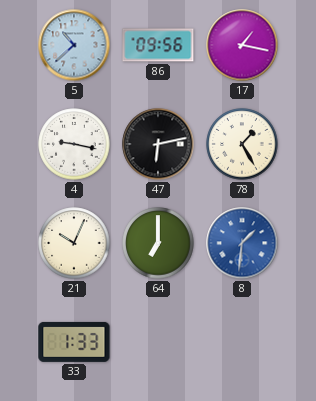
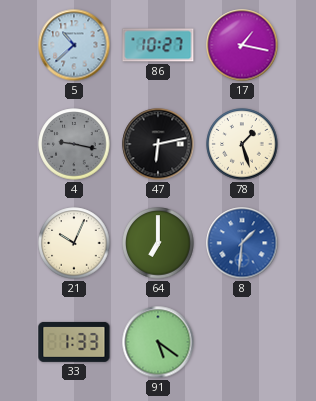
86: 09:56 -> 10:27
4 dial: white -> grey
78: 1:25 -> 1:27
91: none -> 5:21
